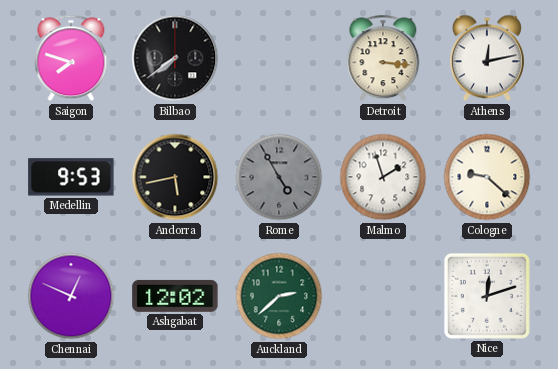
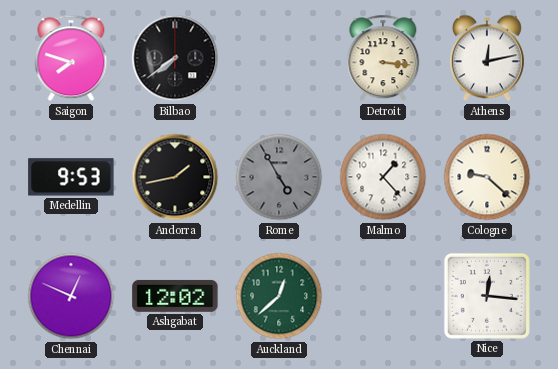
Andorra: 5:43 -> 1:43
Malmo: 1:57 -> 1:23
Auckland: 2:38 -> 12:38
Nice: 12:12 -> 12:16
